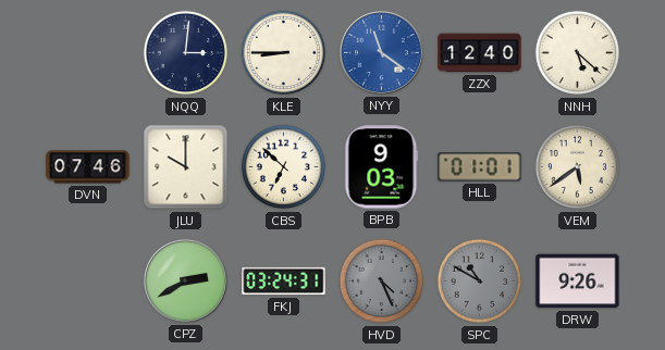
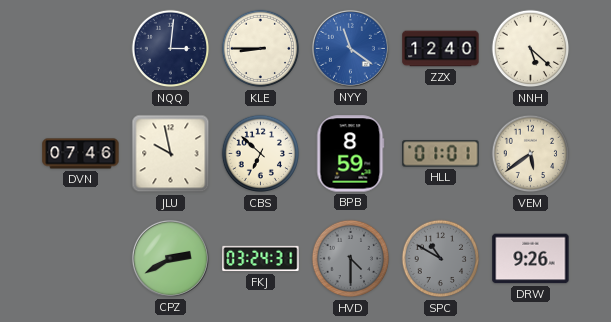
JLU: 10:00 -> 9:58
BPB: 9:03 -> 8:59
HVD: 4:26 -> 4:30
